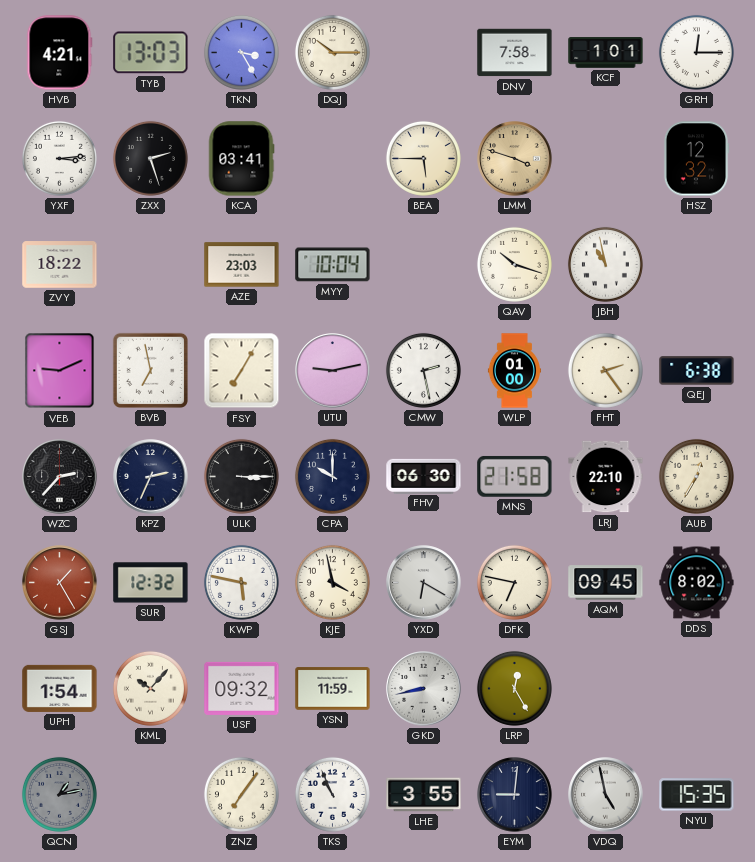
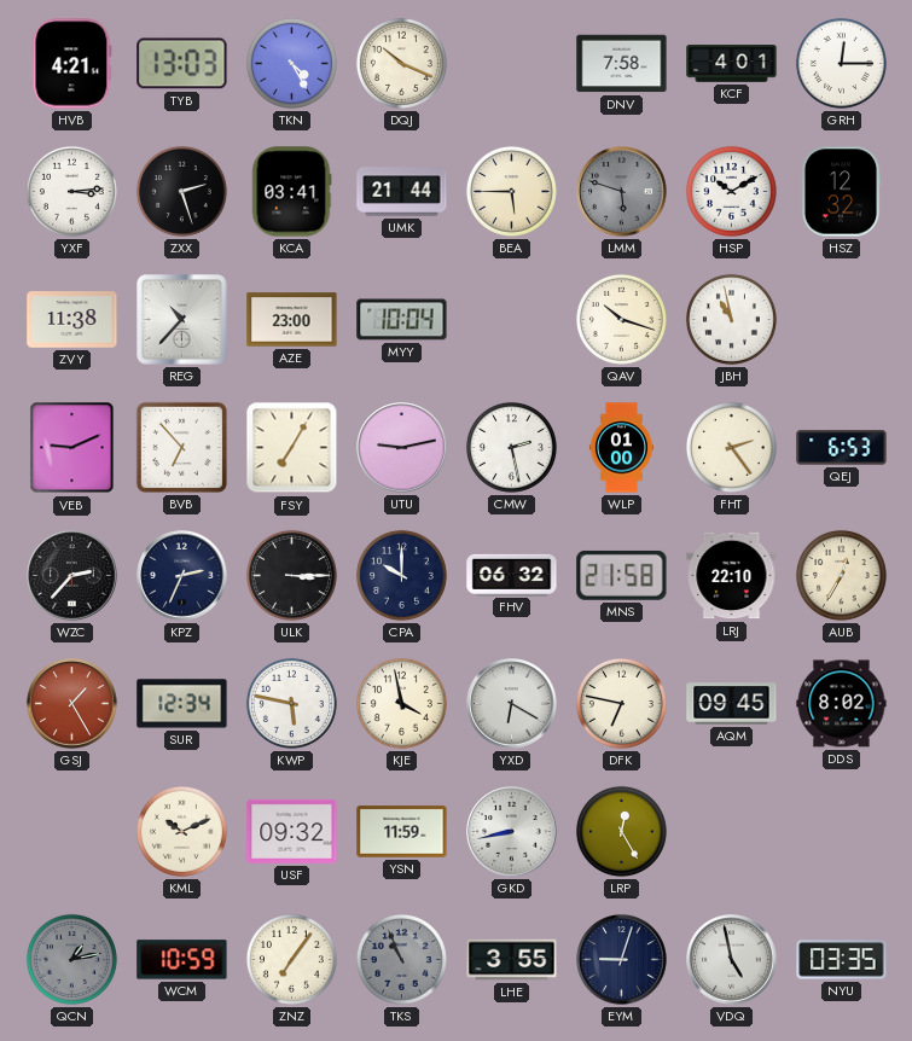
TKN: 3:25 -> 4:25
DQJ: 10:15 -> 10:19
KCF: 1:01 -> 4:01
UMK: none -> 21:44
LMM: 3:48 -> 5:48
LMM dial: champagne -> grey
HSP: none -> 10:10
ZVY: 18:22 -> 11:38
REG: none -> 10:37
AZE: 23:03 -> 23:00
BVB: 6:58 -> 6:53
QEJ: 6:38 -> 6:53
FHV: 06:30 -> 06:32
SUR: 12:32 -> 12:34
UPH: 1:54 -> none
KML: 10:07 -> 10:11
WCM: none -> 10:59
TKS dial: white -> grey
EYM: 9:01 -> 9:03
NYU: 15:35 -> 03:35
